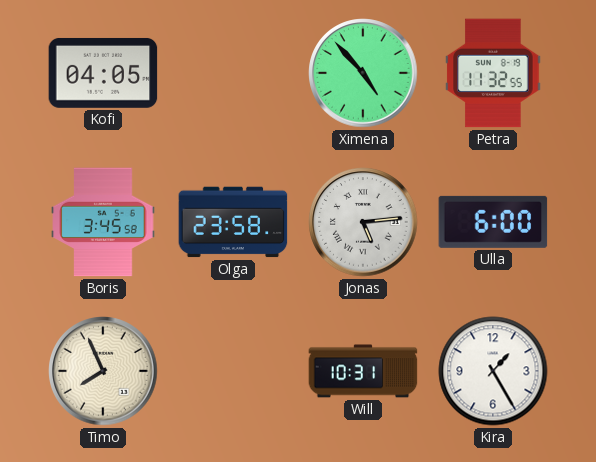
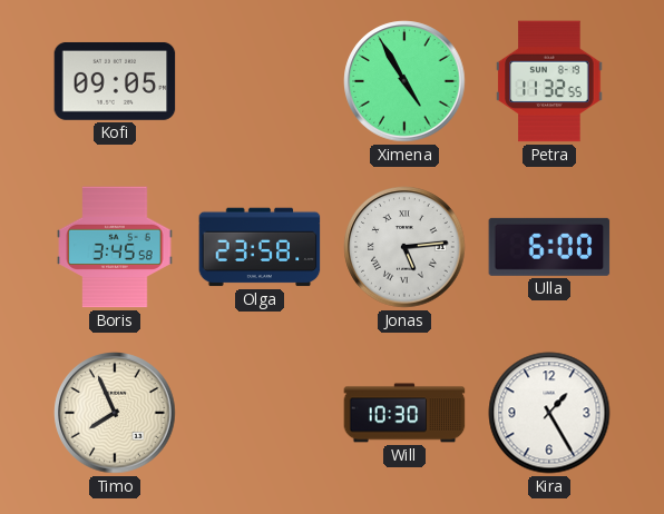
Kofi: 04:05 -> 09:05
Ximena: 4:53 -> 4:55
Will: 10:31 -> 10:30
